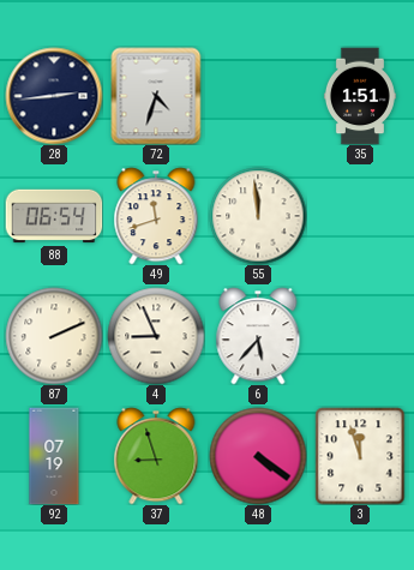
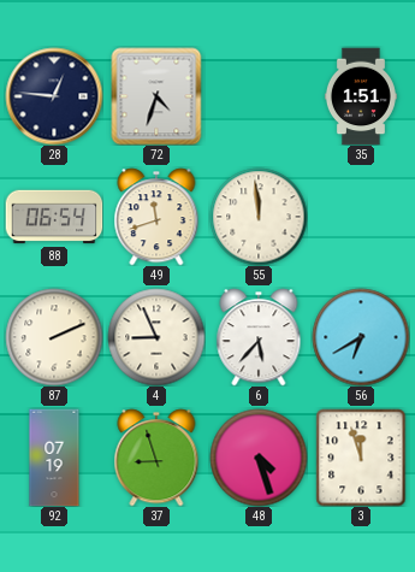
28: 2:44 -> 12:46
56: none -> 6:40
48: 4:21 -> 4:27
